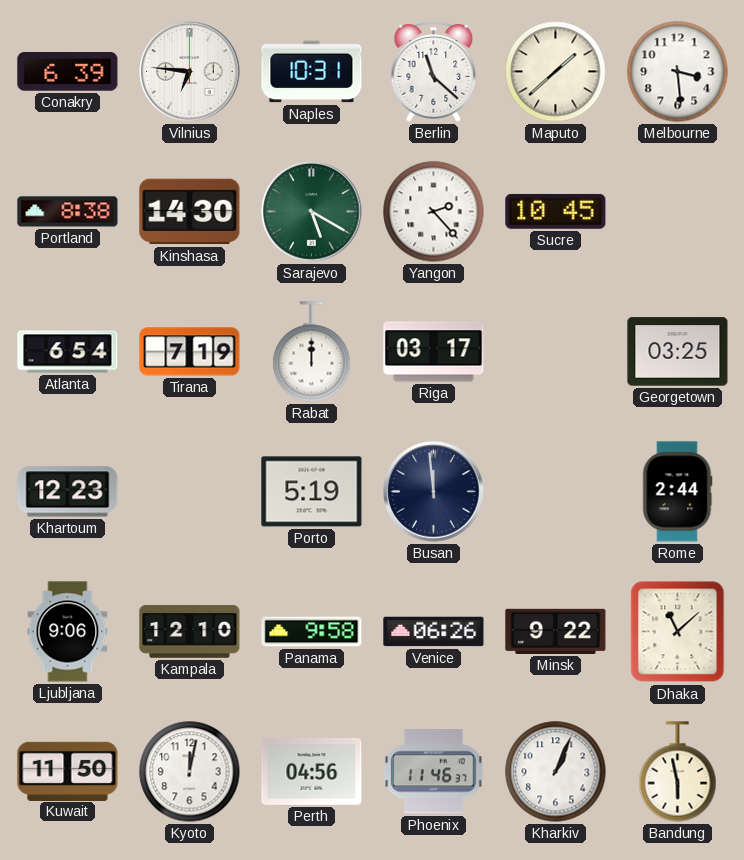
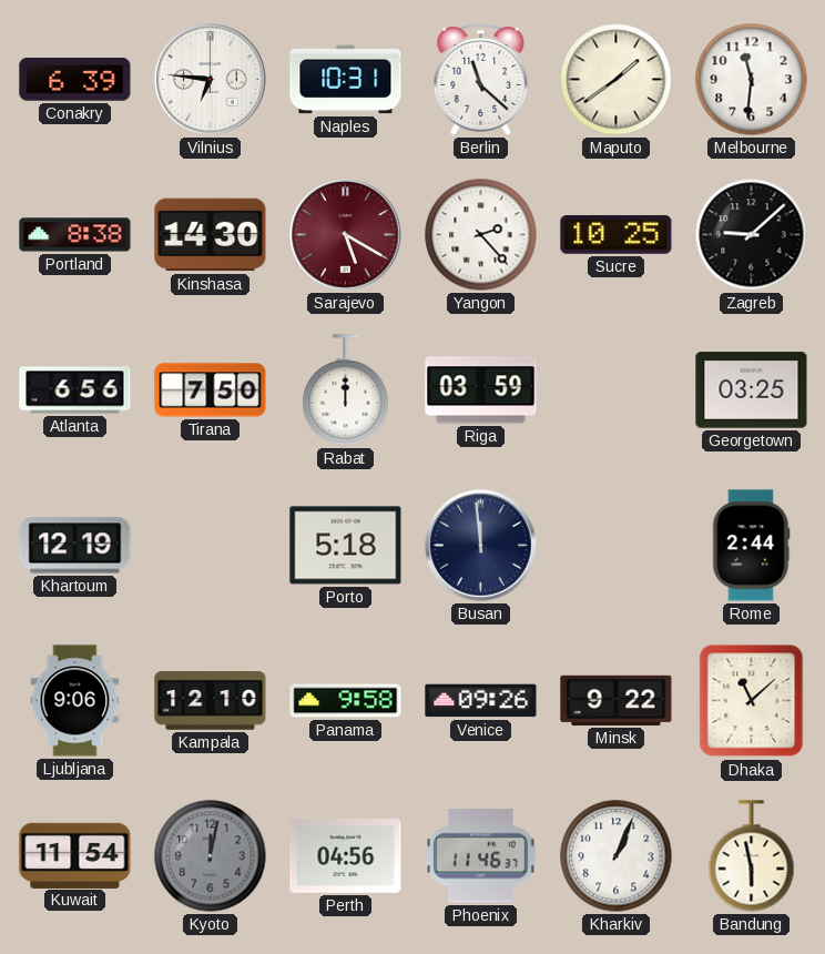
Maputo: 1:38 -> 1:39
Melbourne: 3:29 -> 11:31
Sarajevo dial: green -> burgundy
Sucre: 10:45 -> 10:25
Zagreb: none -> 9:08
Atlanta: 6:54 -> 6:56
Tirana: 7:19 -> 7:50
Riga: 03:17 -> 03:59
Khartoum: 12:23 -> 12:19
Porto: 5:19 -> 5:18
Venice: 06:26 -> 09:26
Kuwait: 11:50 -> 11:54
Kyoto dial: white -> grey
